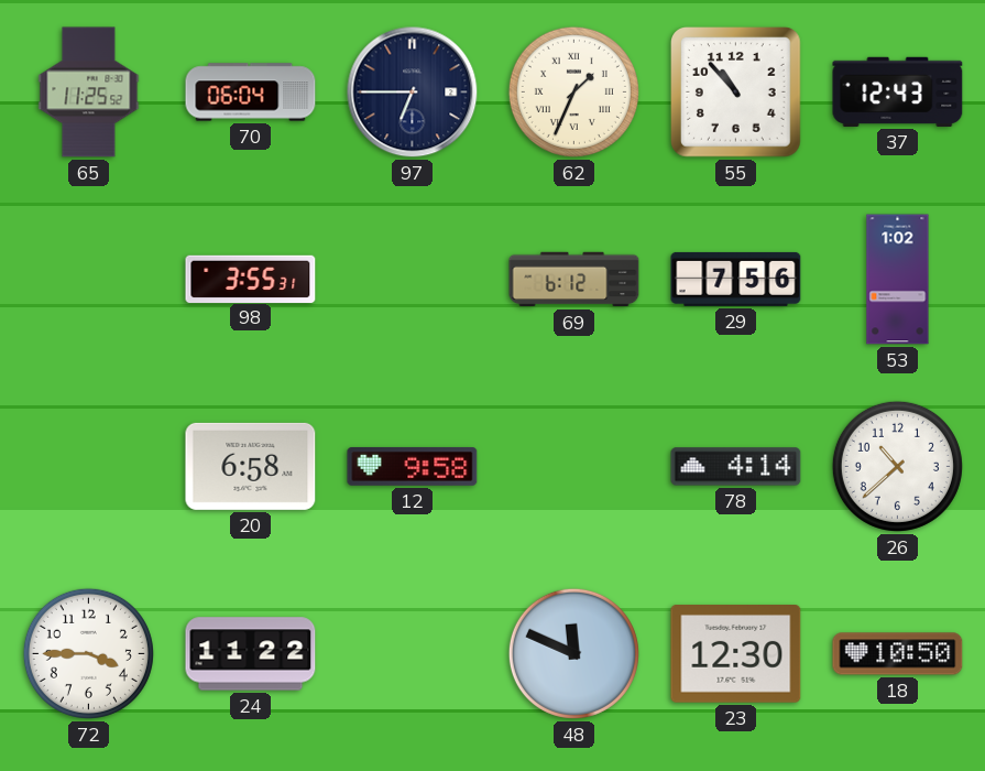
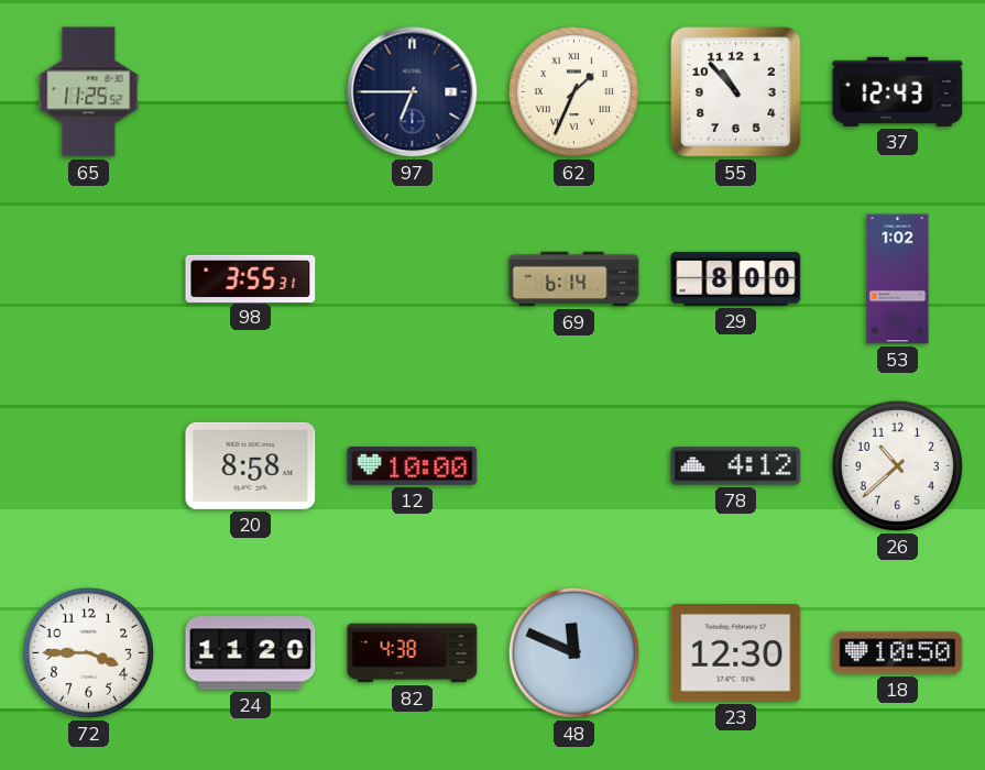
70: 06:04 -> none
69: 6:12 -> 6:14
29: 7:56 -> 8:00
20: 6:58 -> 8:58
12: 9:58 -> 10:00
78: 4:14 -> 4:12
24: 11:22 -> 11:20
82: none -> 4:38
